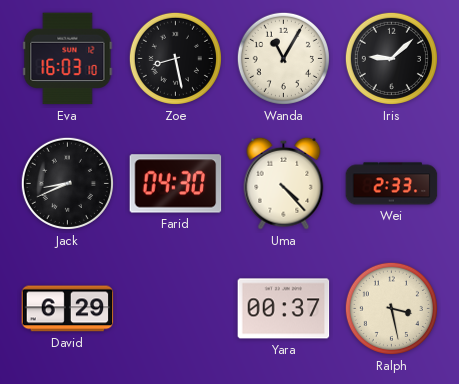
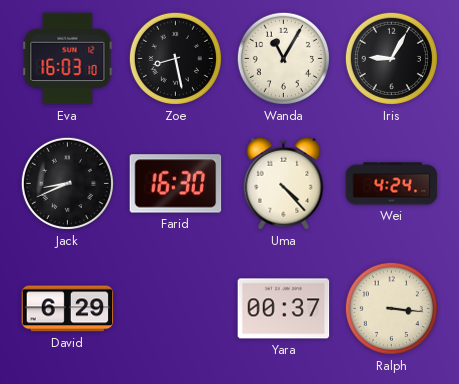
Iris: 9:08 -> 9:05
Farid: 04:30 -> 16:30
Wei: 2:33 -> 4:24
Ralph: 3:28 -> 3:16
